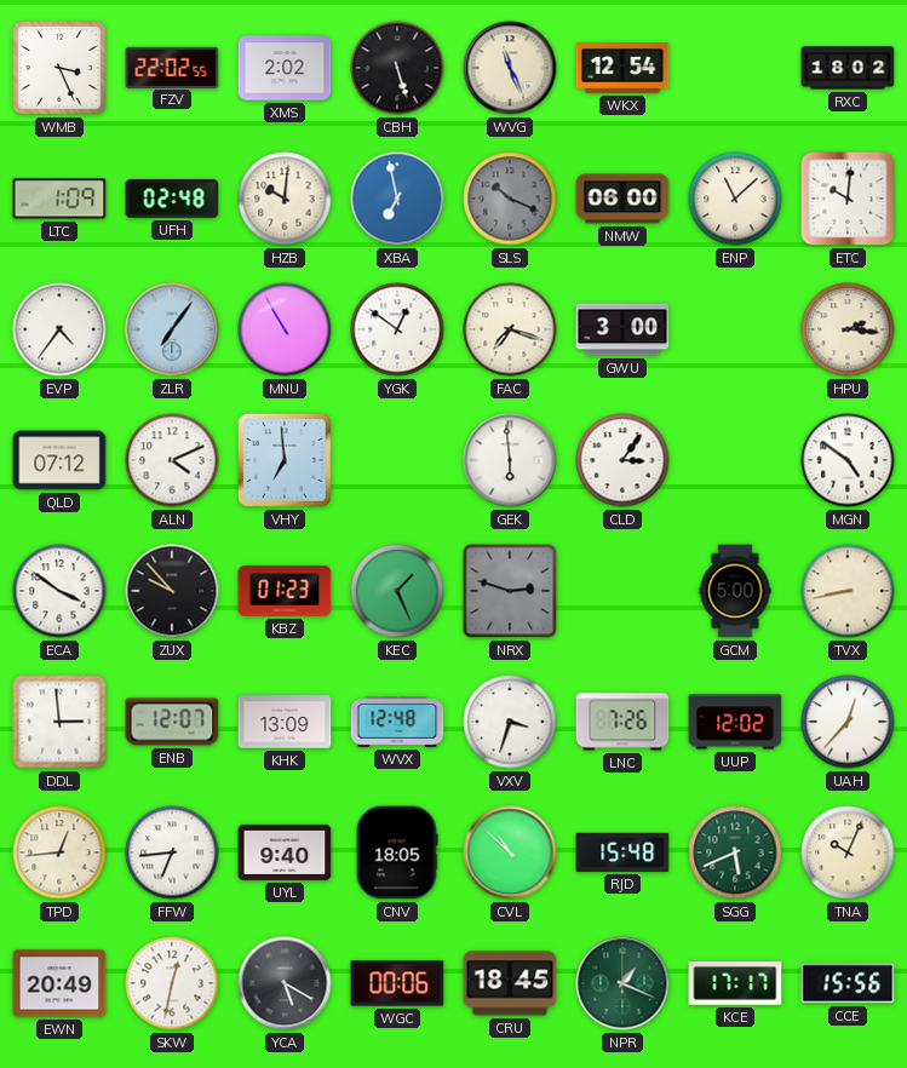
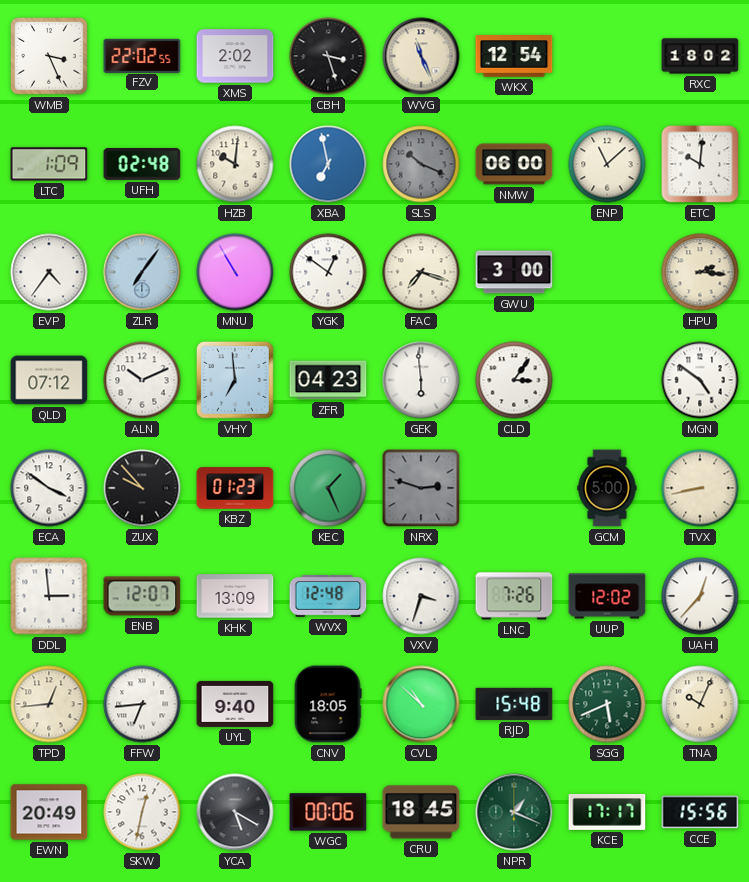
CBH: 5:27 -> 3:27
ALN: 4:11 -> 10:11
ZFR: none -> 04:23
